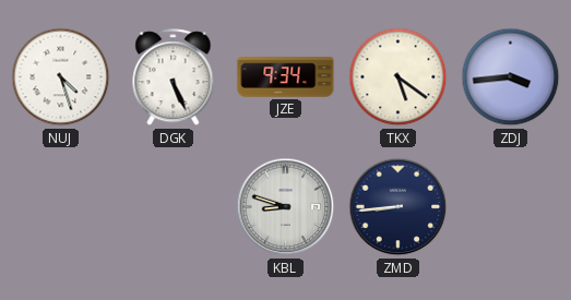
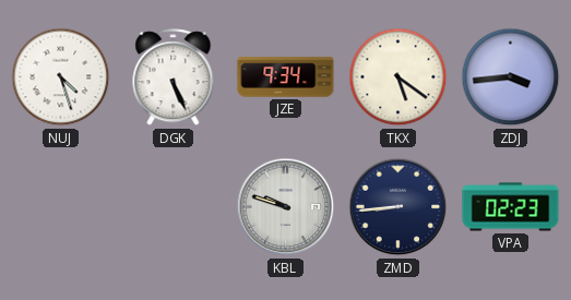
KBL: 8:48 -> 9:48
VPA: none -> 02:23
